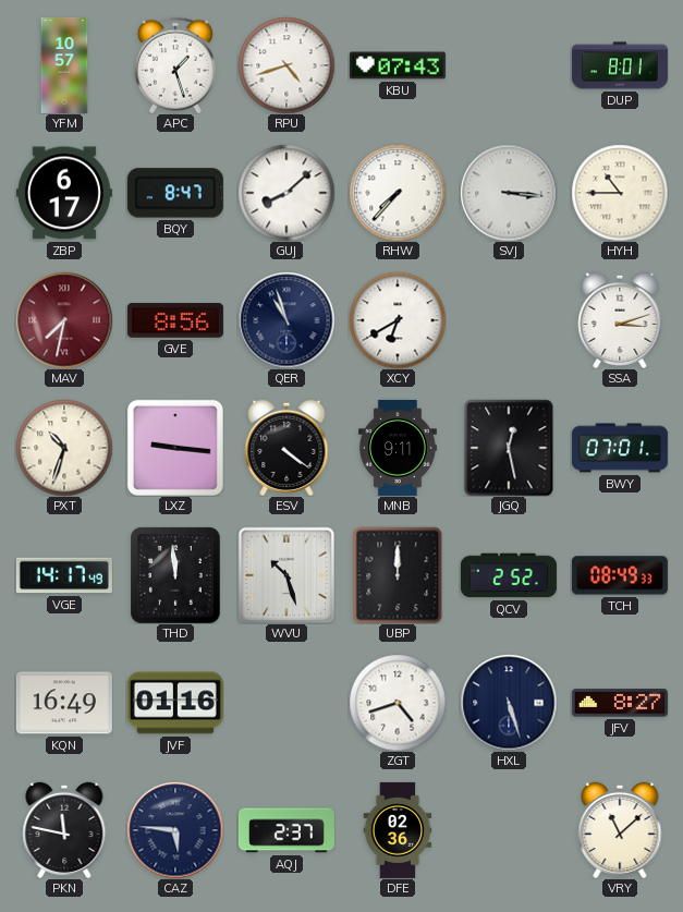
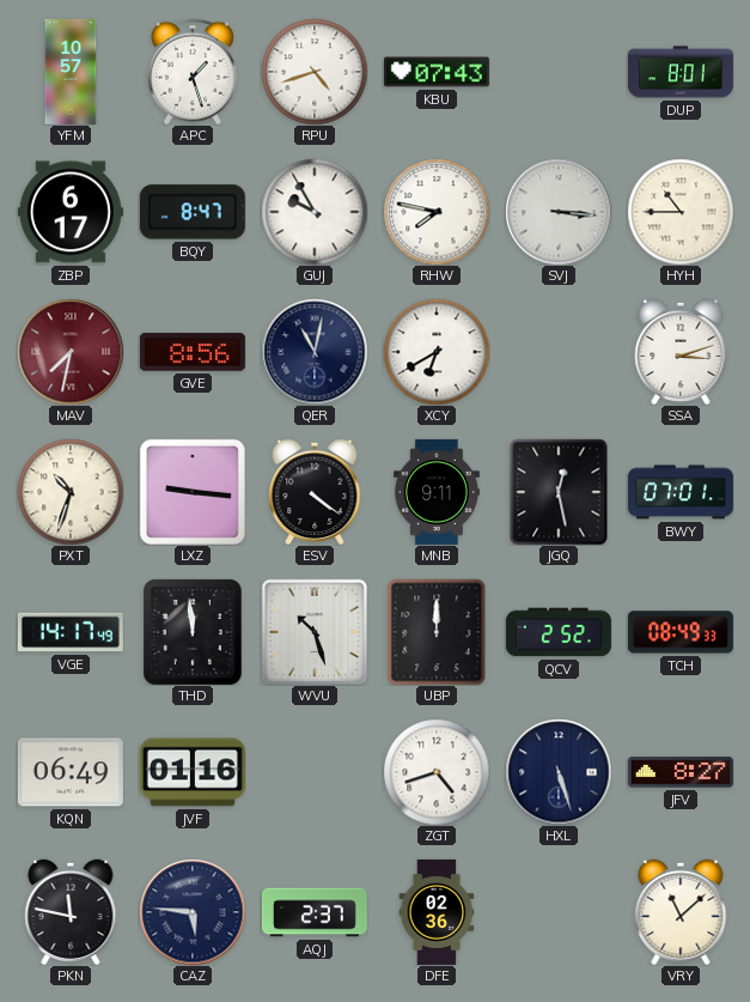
GUJ: 8:08 -> 9:55
RHW: 7:37 -> 7:47
QER: 10:57 -> 11:02
KQN: 16:49 -> 06:49
